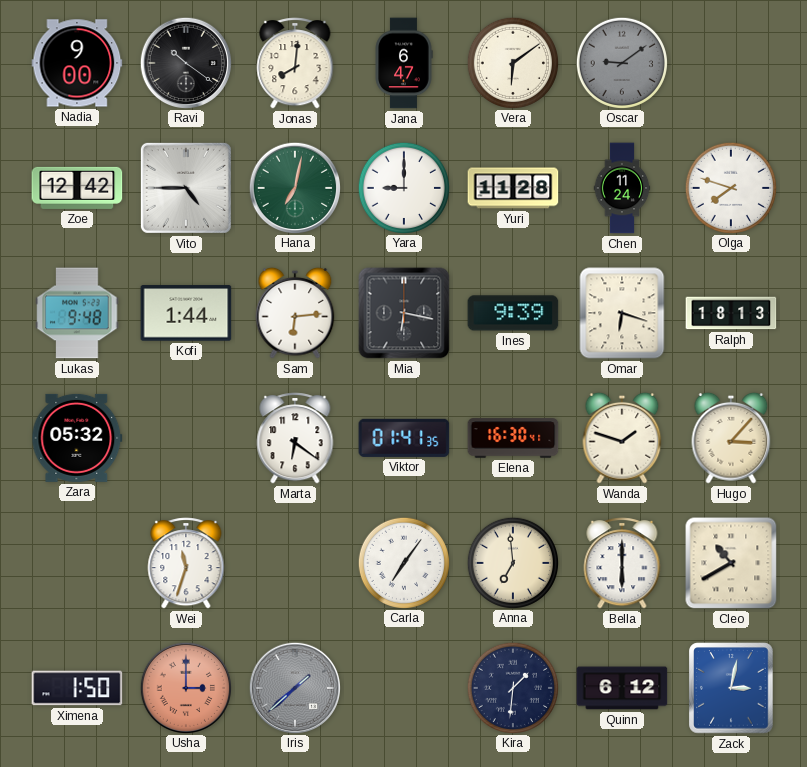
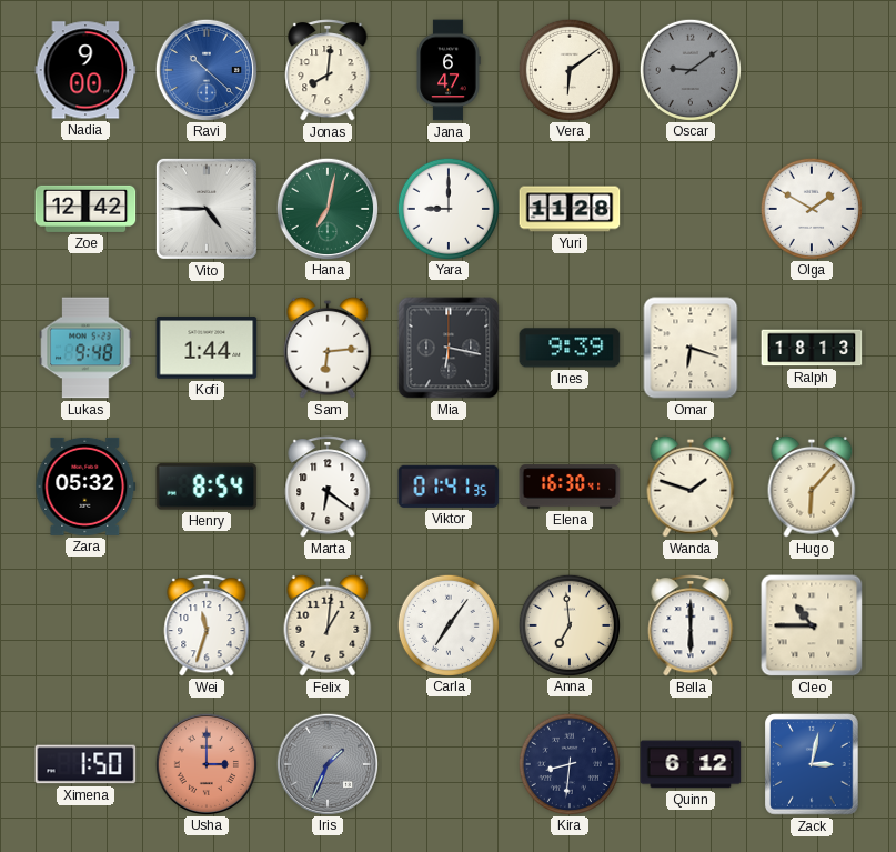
Ravi: 10:21 -> 10:22
Ravi dial: black -> blue
Chen: 11:24 -> none
Olga: 7:48 -> 1:50
Henry: none -> 8:54
Hugo: 3:07 -> 6:07
Felix: none -> 1:01
Cleo: 10:40 -> 10:45
Iris: 1:38 -> 1:34
Kira: 1:31 -> 8:31
